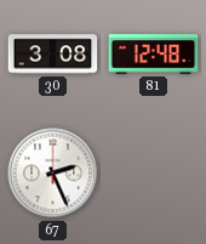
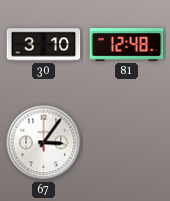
30: 3:08 -> 3:10
67: 2:26 -> 3:06
